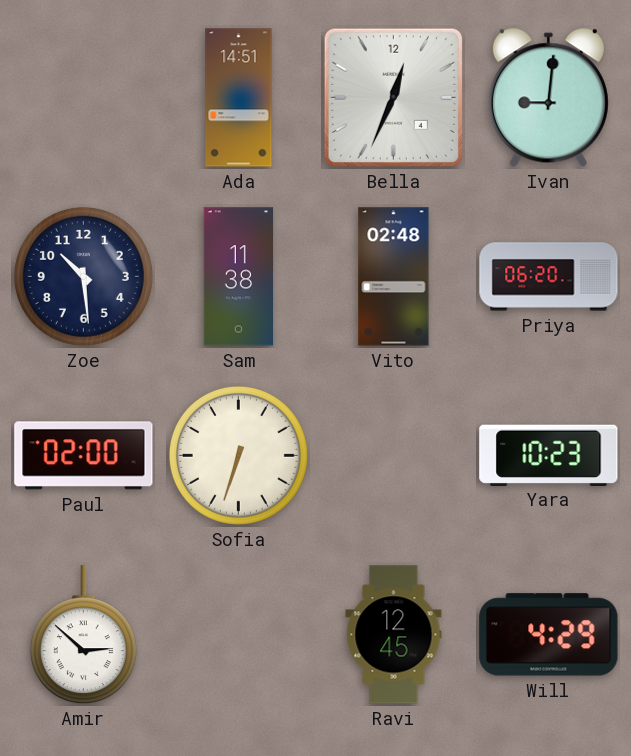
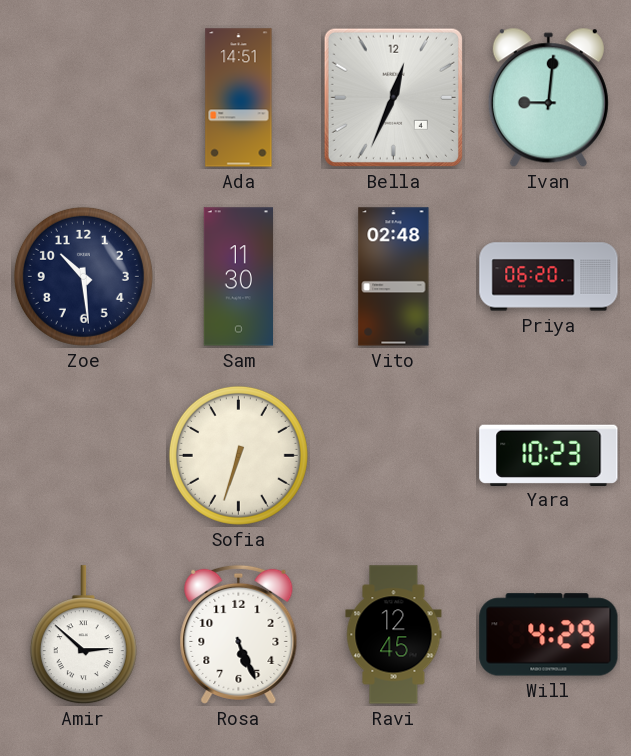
Sam: 11:38 -> 11:30
Paul: 02:00 -> none
Rosa: none -> 5:26
